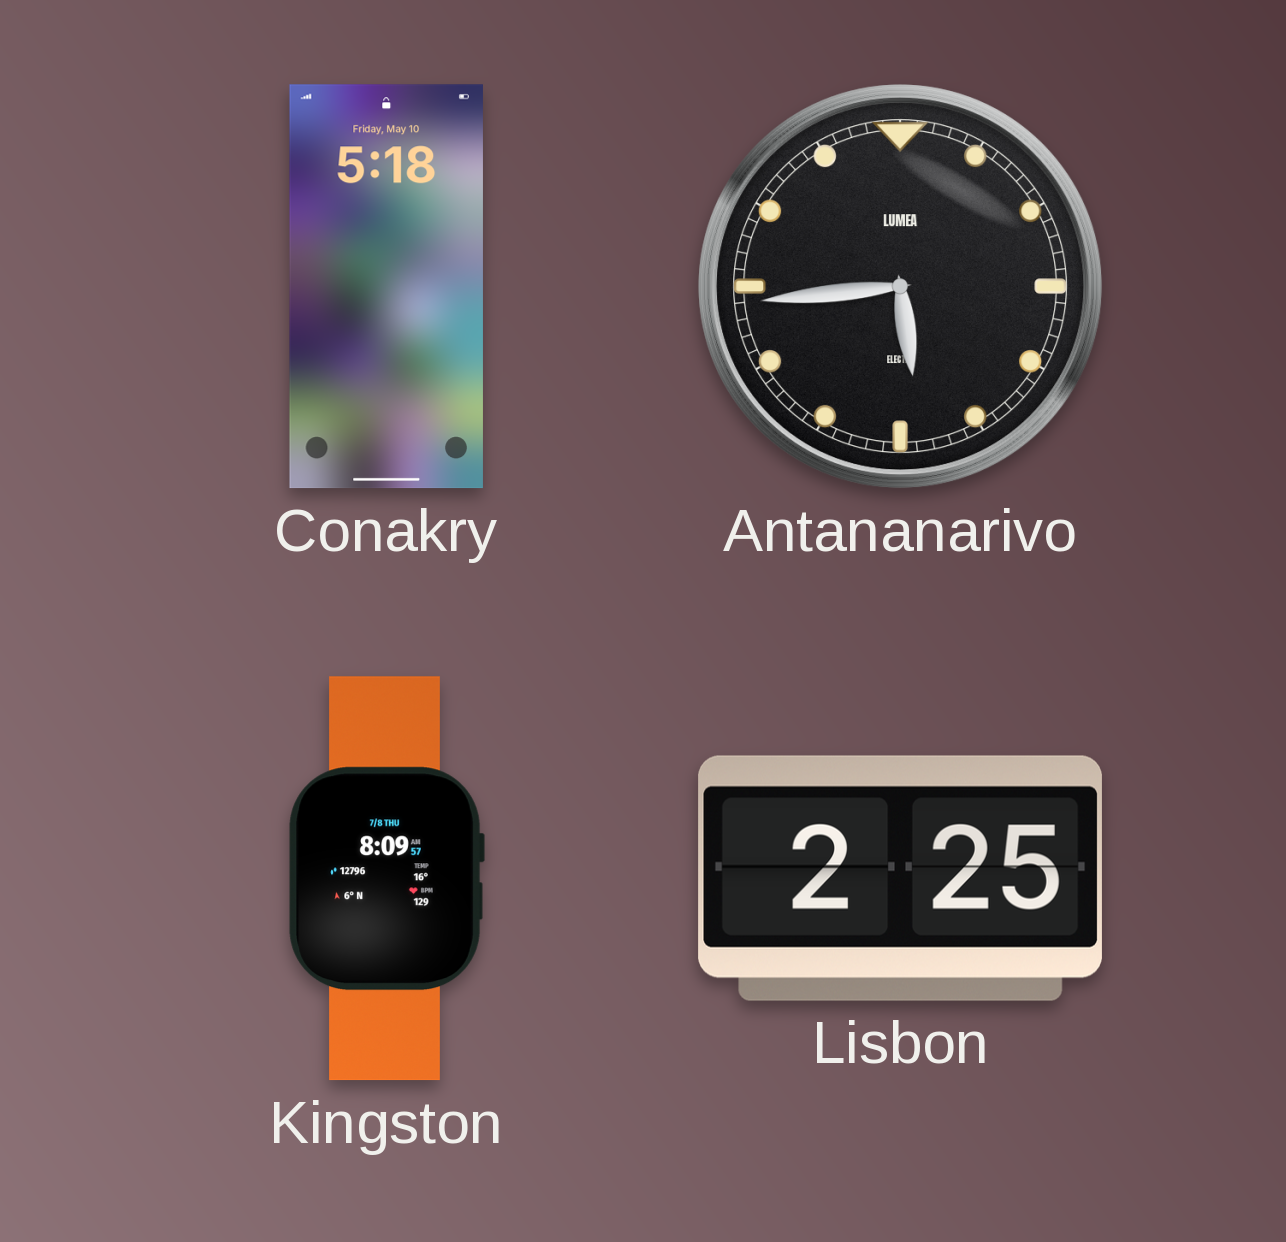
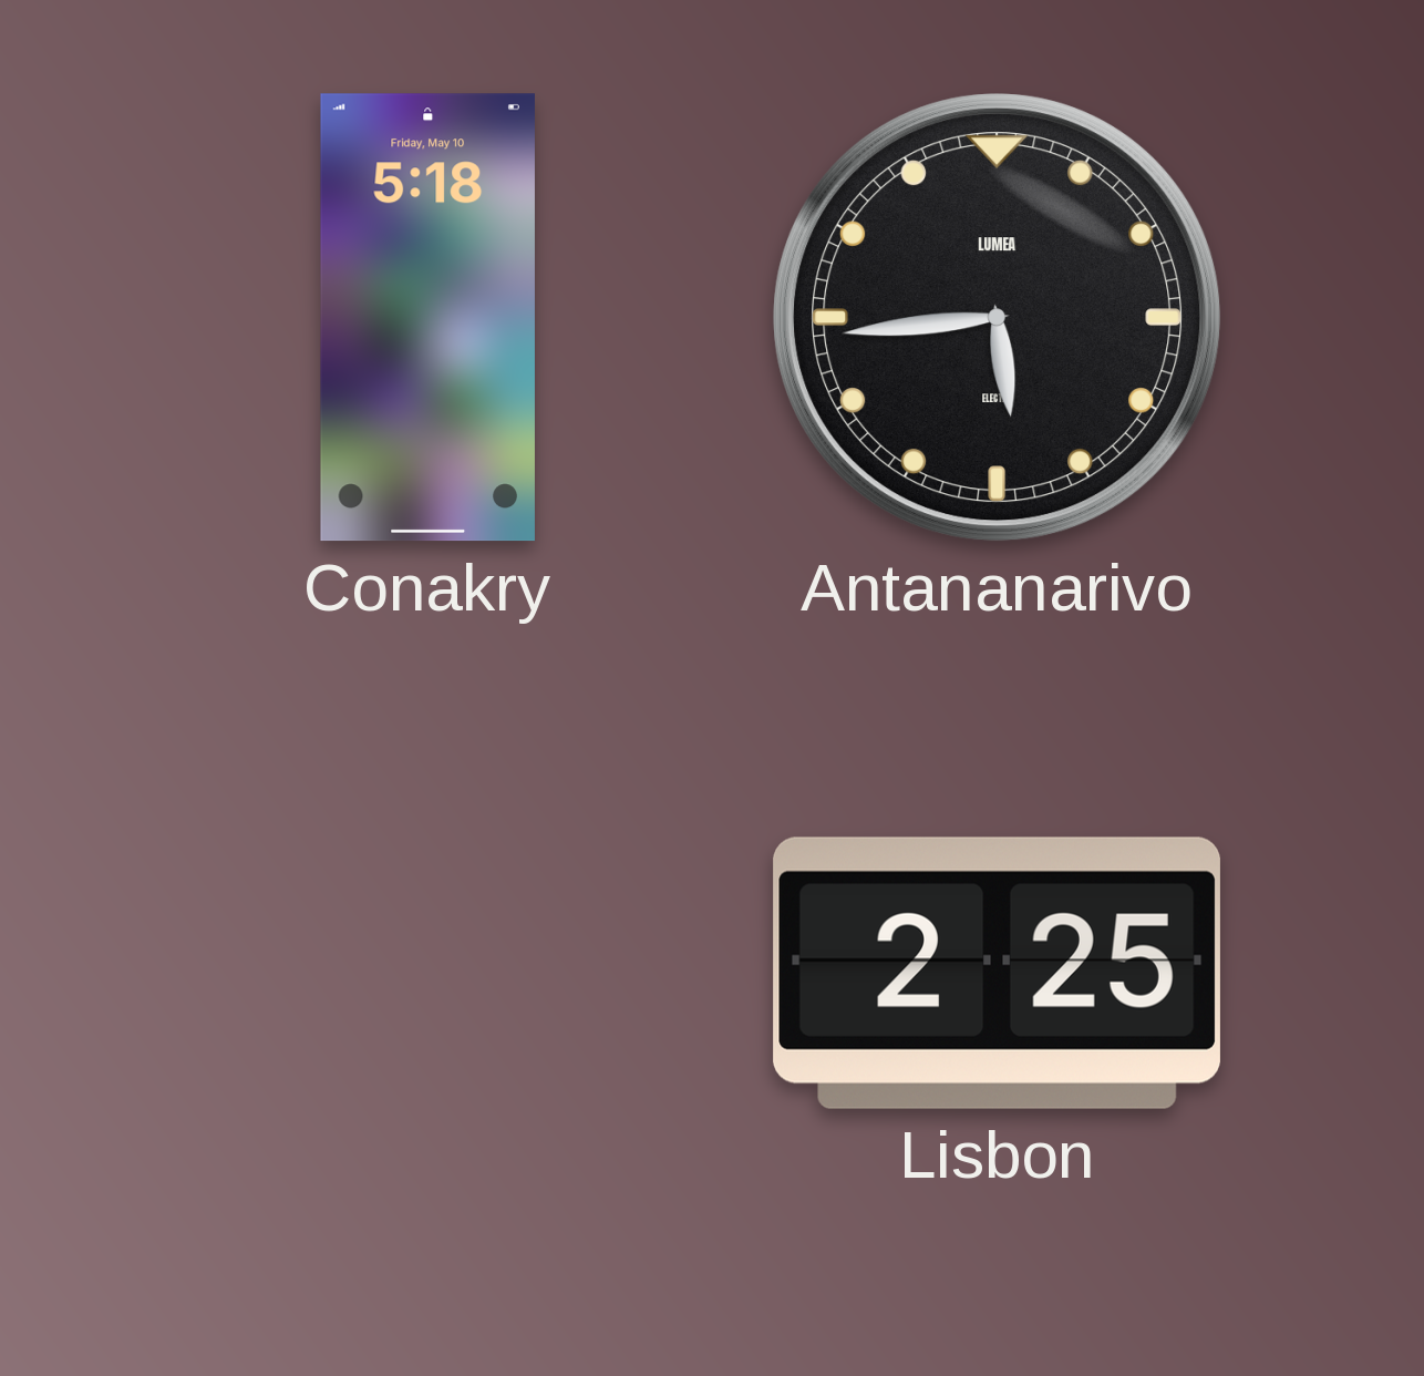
Kingston: 8:09 -> none
